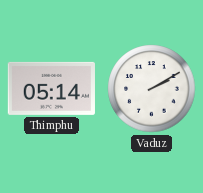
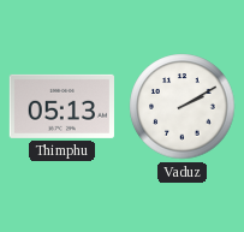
Thimphu: 05:14 -> 05:13
